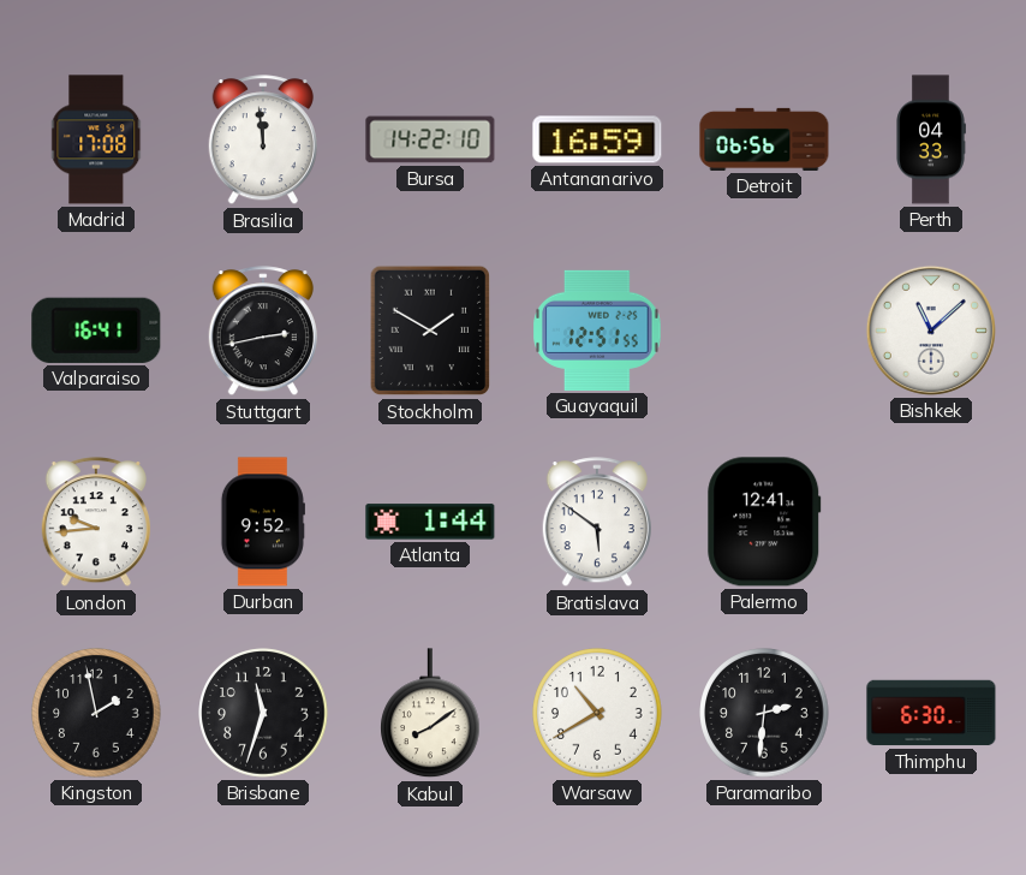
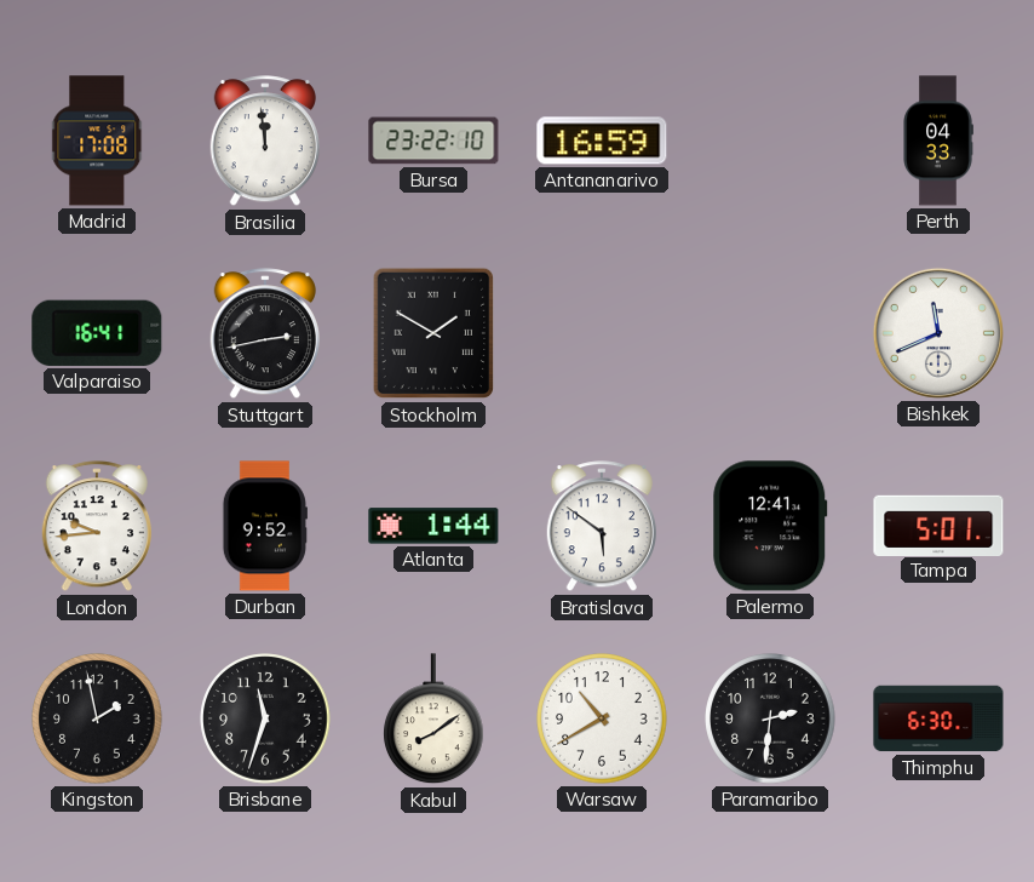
Bursa: 14:22 -> 23:22
Detroit: 06:56 -> none
Guayaquil: 12:51 -> none
Bishkek: 11:08 -> 11:41
Tampa: none -> 5:01
